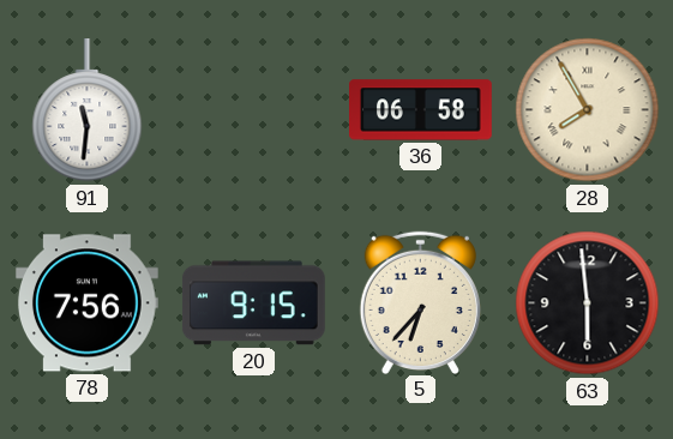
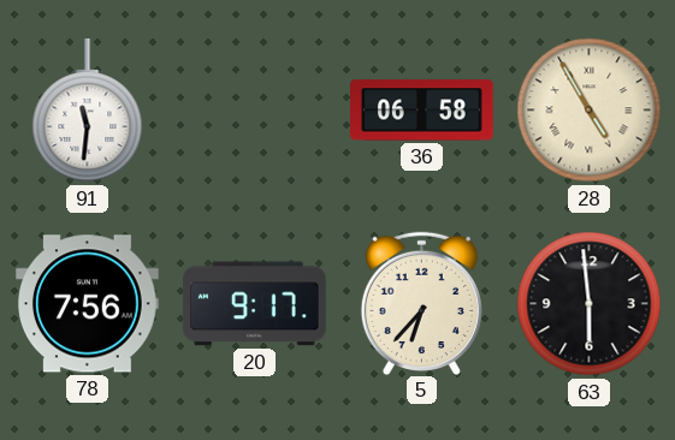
28: 7:55 -> 4:55
20: 9:15 -> 9:17
